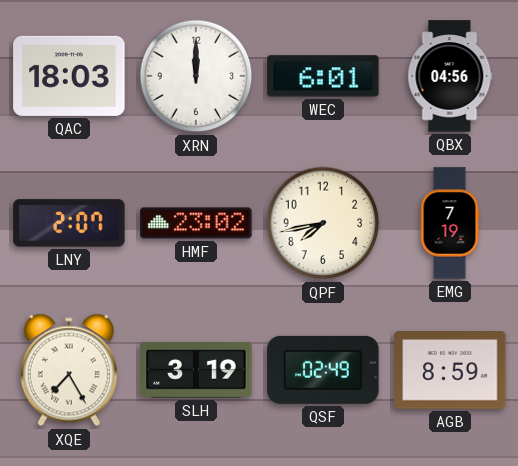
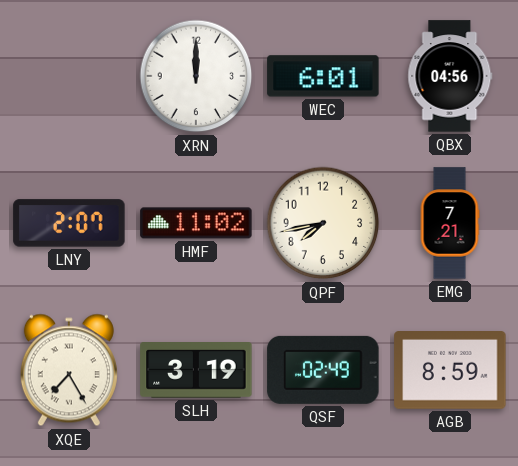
QAC: 18:03 -> none
HMF: 23:02 -> 11:02
EMG: 7:19 -> 7:21
